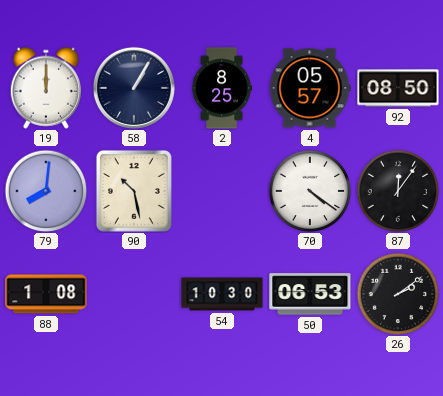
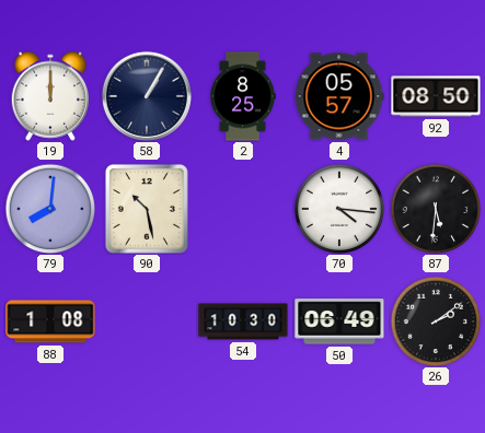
70: 4:21 -> 4:16
87: 12:06 -> 5:31
50: 06:53 -> 06:49
